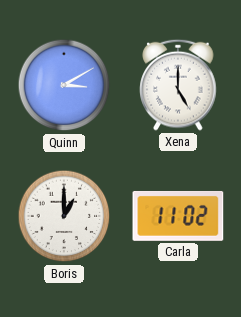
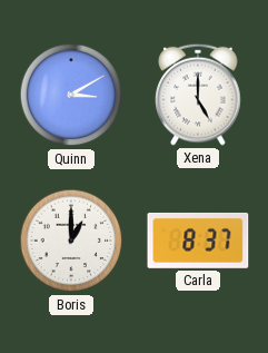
Carla: 11:02 -> 8:37
